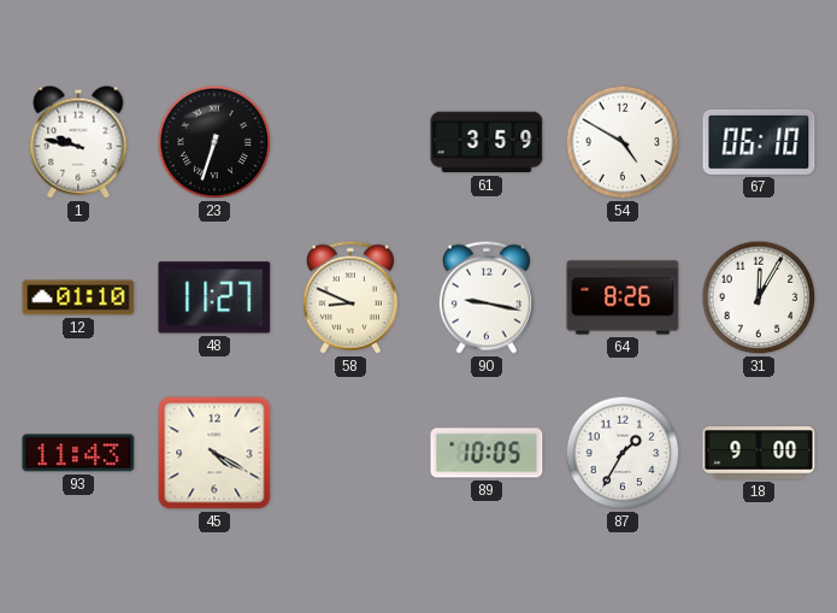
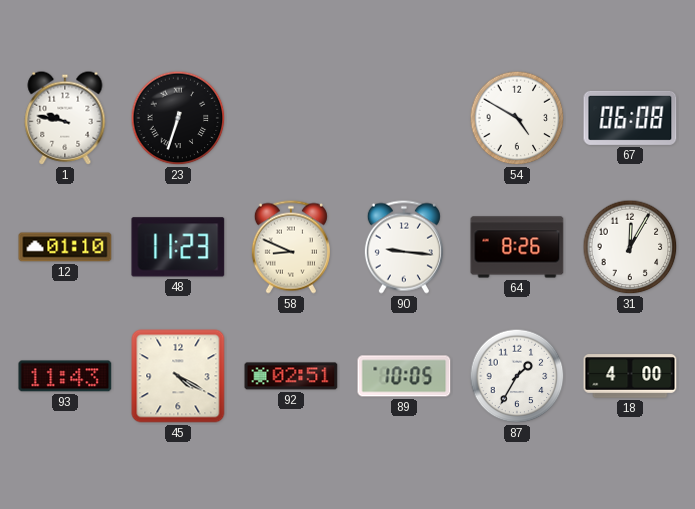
61: 3:59 -> none
67: 06:10 -> 06:08
48: 11:27 -> 11:23
90: 9:17 -> 9:16
92: none -> 02:51
18: 9:00 -> 4:00
